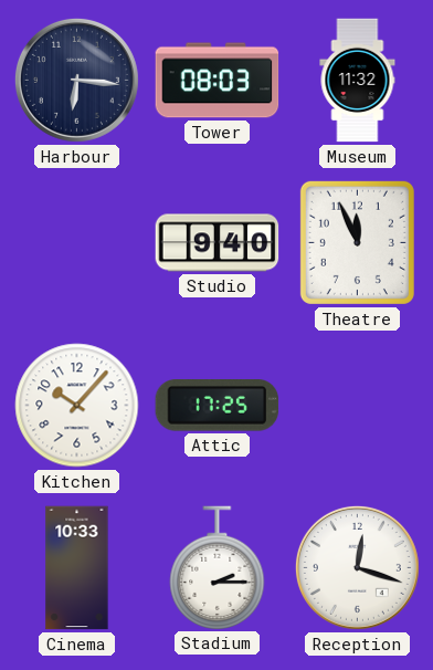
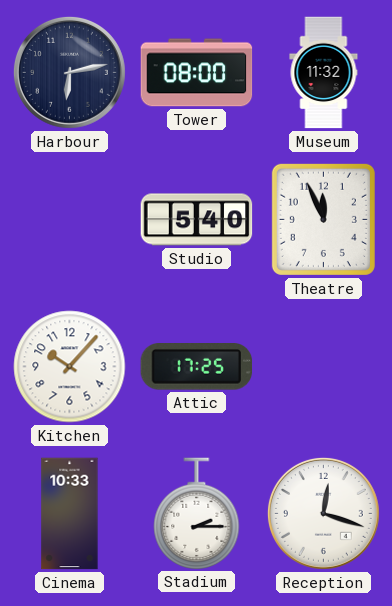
Harbour: 6:16 -> 6:13
Tower: 08:03 -> 08:00
Studio: 9:40 -> 5:40
